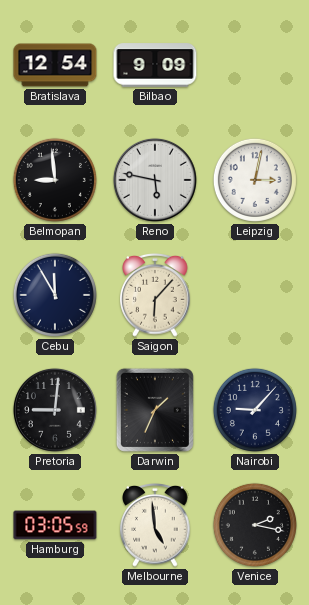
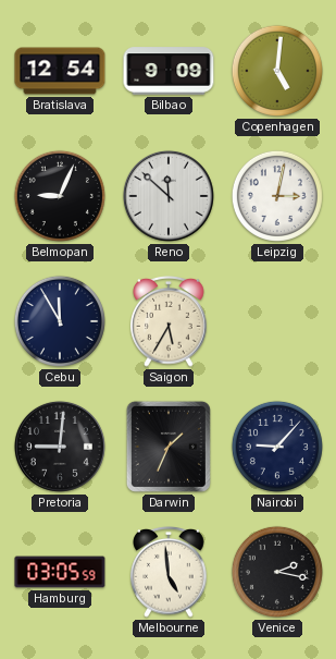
Copenhagen: none -> 5:01
Belmopan: 8:59 -> 9:04
Reno: 5:47 -> 11:52
Saigon: 6:07 -> 5:35
